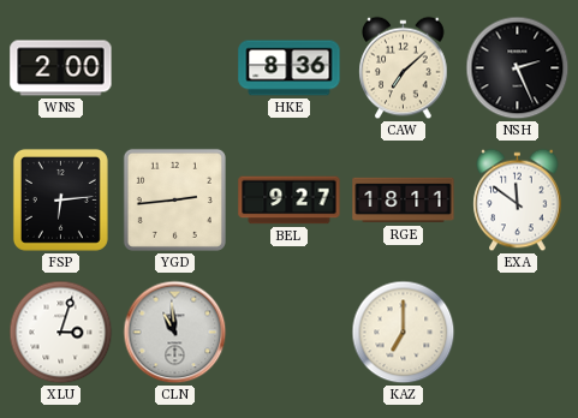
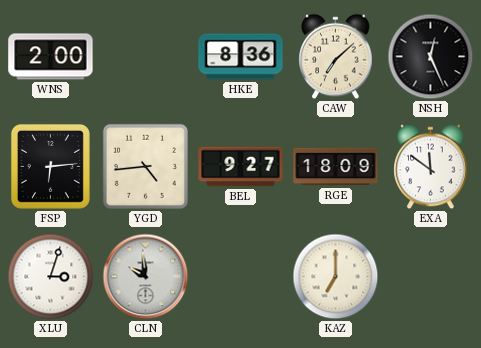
NSH: 2:26 -> 12:26
YGD: 2:44 -> 4:44
RGE: 18:11 -> 18:09
CLN: 10:59 -> 9:59
